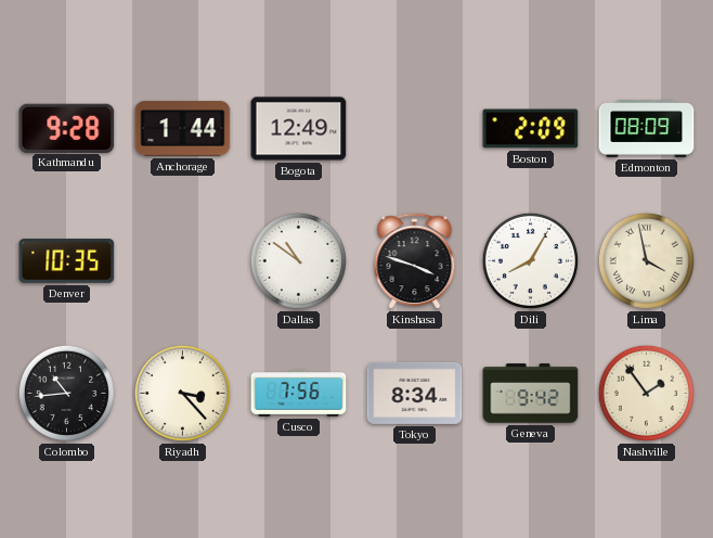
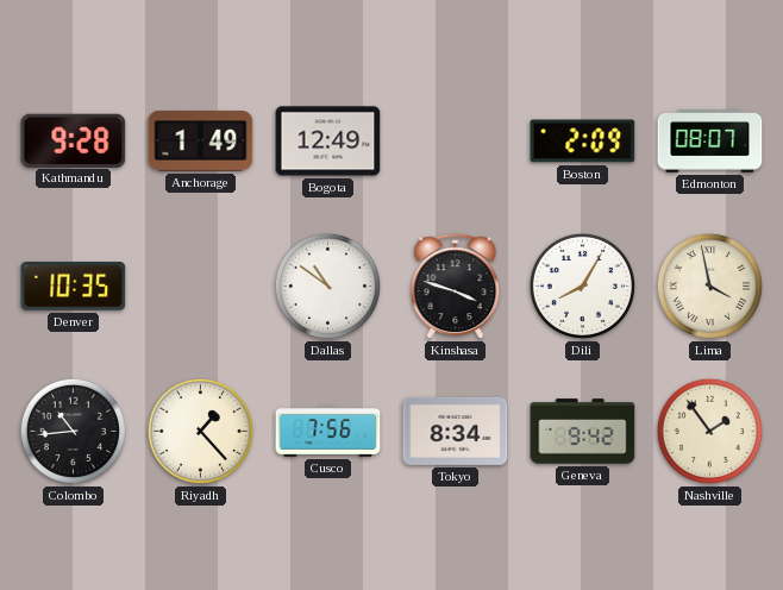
Anchorage: 1:44 -> 1:49
Edmonton: 08:09 -> 08:07
Riyadh: 3:23 -> 1:23
